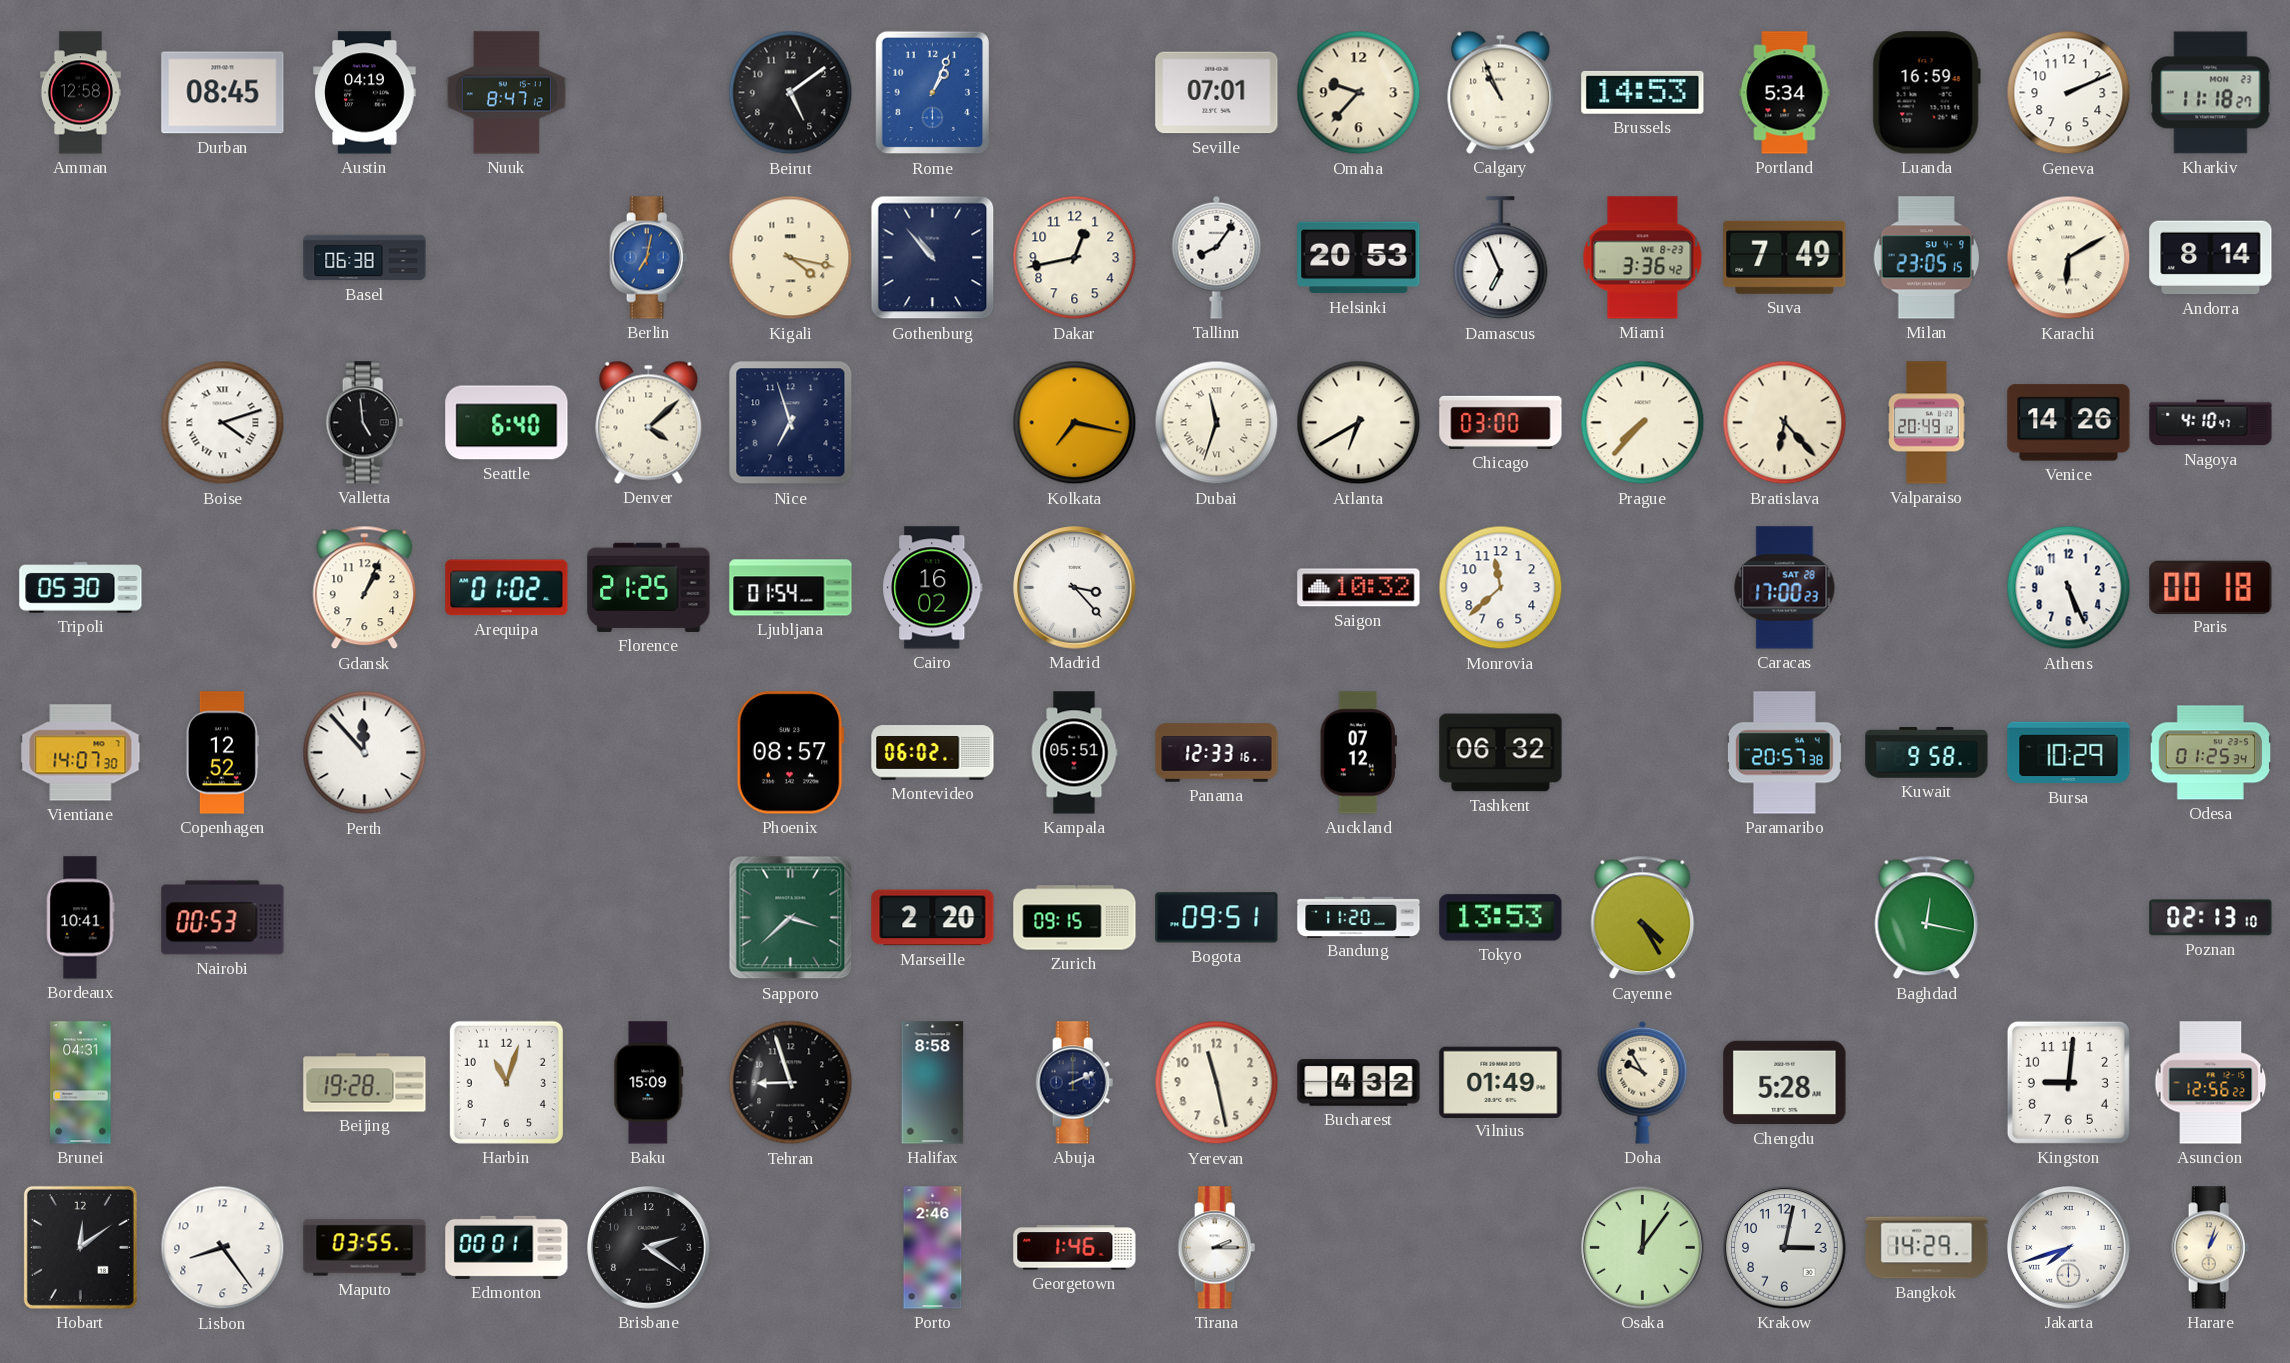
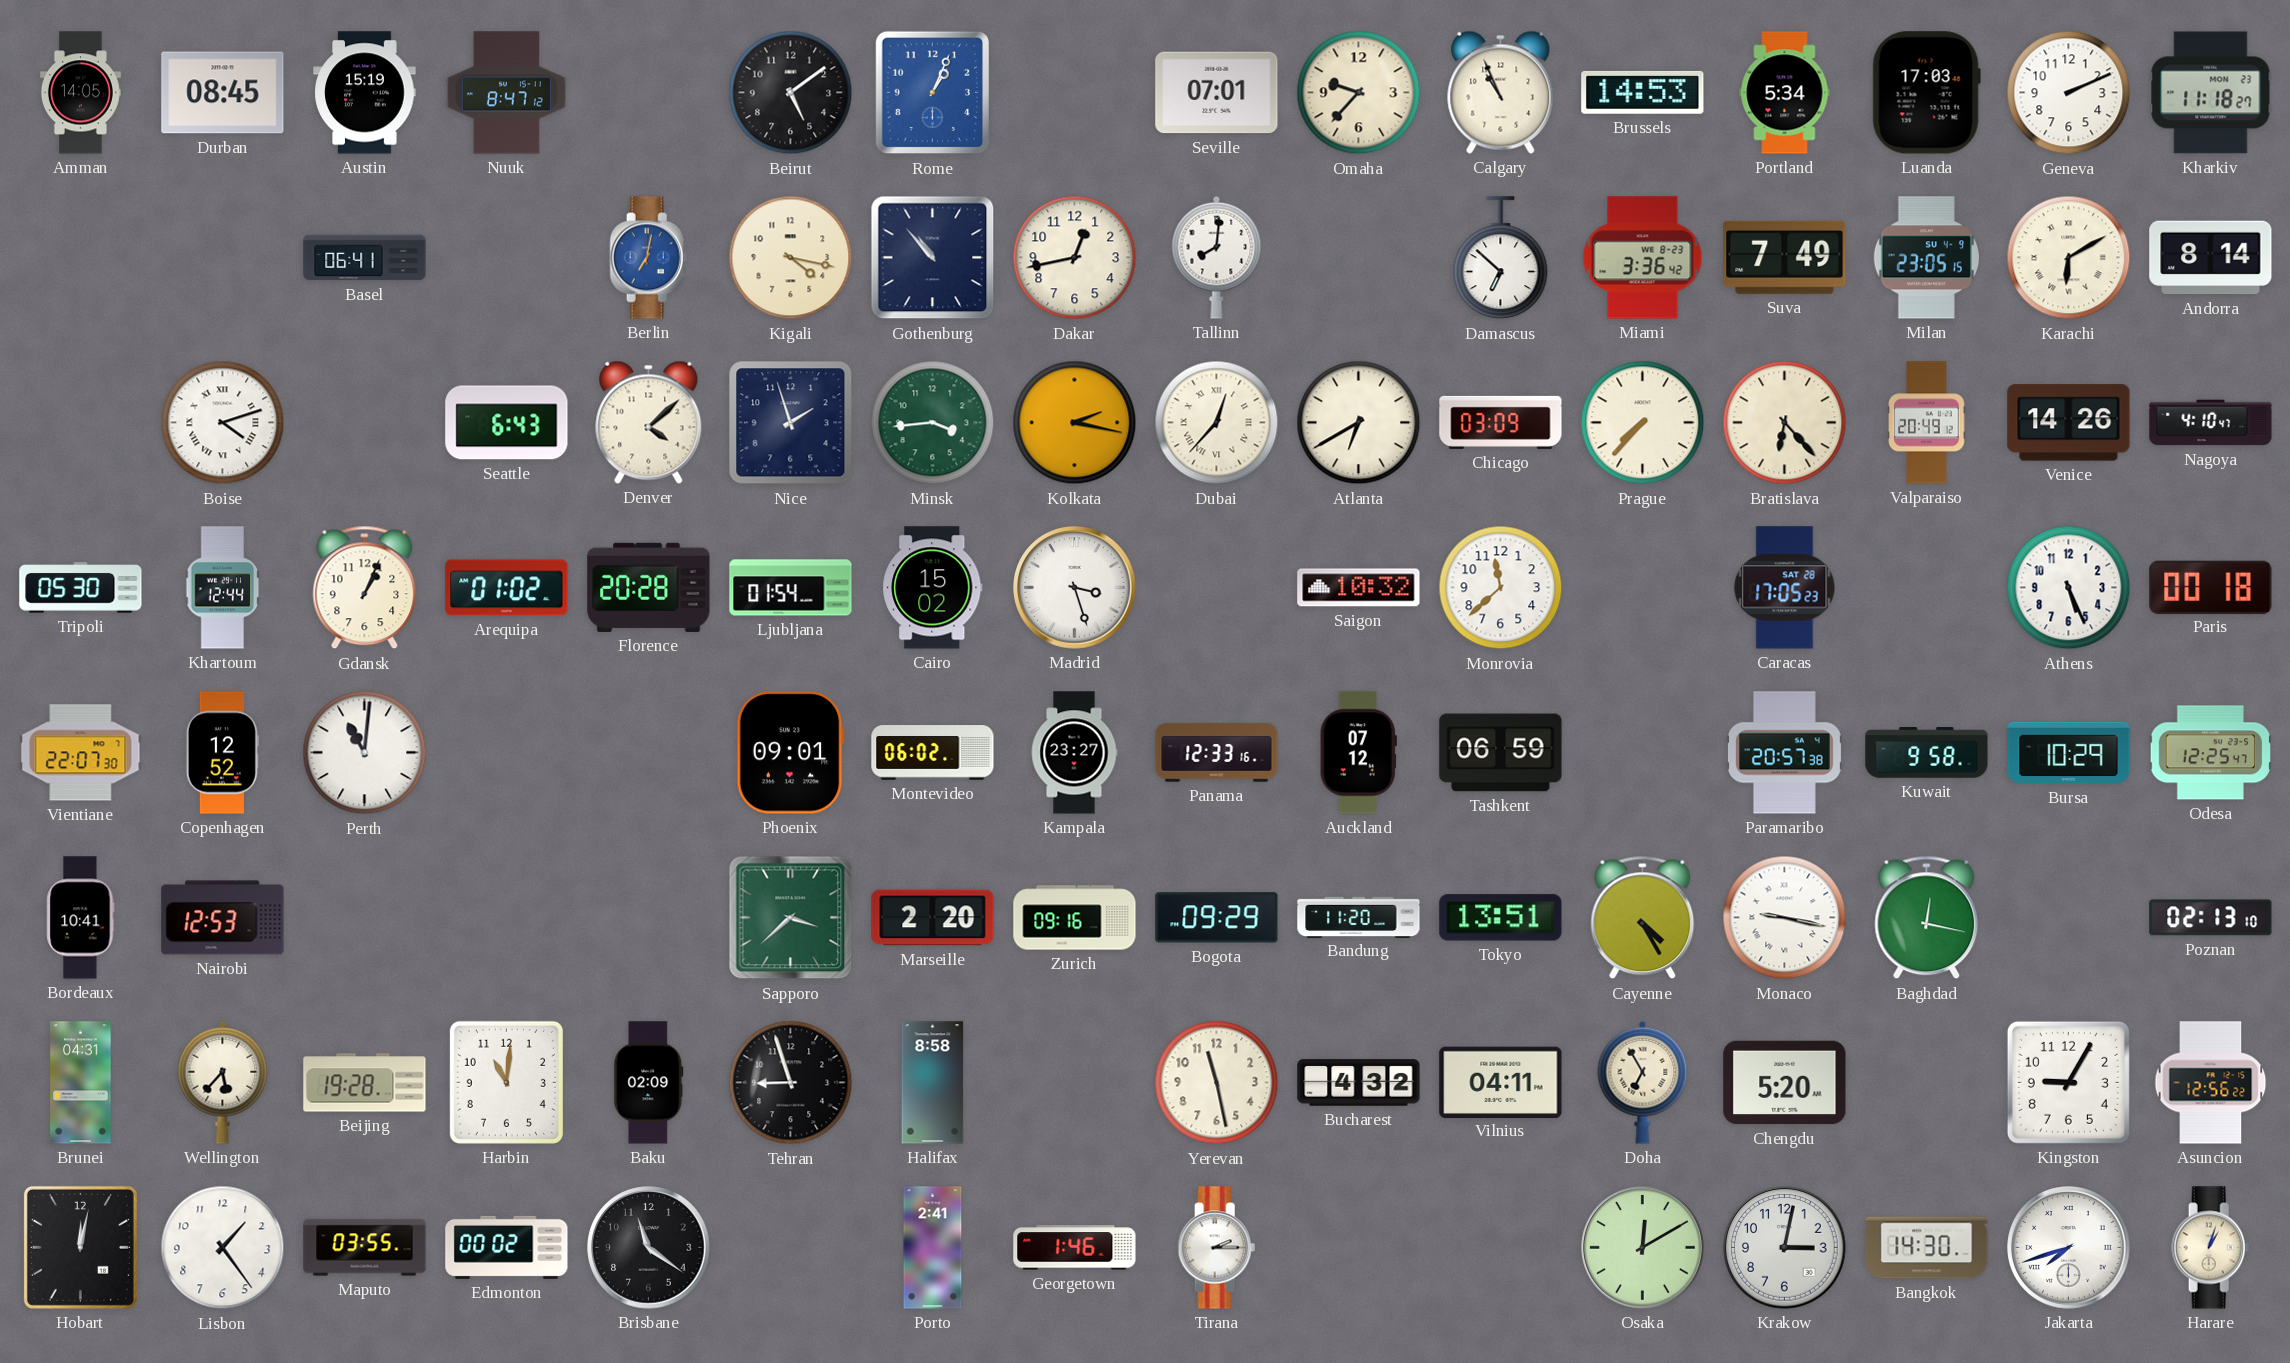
Amman: 12:58 -> 14:05
Austin: 04:19 -> 15:19
Luanda: 16:59 -> 17:03
Basel: 06:38 -> 06:41
Tallinn: 8:06 -> 8:01
Helsinki: 20:53 -> none
Damascus: 6:56 -> 6:52
Valletta: 4:59 -> none
Seattle: 6:40 -> 6:43
Nice: 6:57 -> 1:57
Minsk: none -> 3:44
Kolkata: 7:17 -> 2:17
Dubai: 11:33 -> 12:37
Chicago: 03:00 -> 03:09
Khartoum: none -> 12:44
Florence: 21:25 -> 20:28
Cairo: 16:02 -> 15:02
Madrid: 3:23 -> 3:27
Caracas: 17:00 -> 17:05
Vientiane: 14:07 -> 22:07
Perth: 11:53 -> 11:01
Phoenix: 08:57 -> 09:01
Kampala: 05:51 -> 23:27
Tashkent: 06:32 -> 06:59
Odesa: 01:25 -> 12:25
Nairobi: 00:53 -> 12:53
Zurich: 09:15 -> 09:16
Bogota: 09:51 -> 09:29
Tokyo: 13:53 -> 13:51
Monaco: none -> 9:17
Wellington: none -> 5:37
Harbin: 11:03 -> 11:01
Baku: 15:09 -> 02:09
Abuja: 2:11 -> none
Vilnius: 01:49 -> 04:11
Doha: 9:55 -> 6:55
Chengdu: 5:28 -> 5:20
Kingston: 9:01 -> 9:05
Hobart: 12:09 -> 12:02
Lisbon: 8:24 -> 1:24
Edmonton: 00:01 -> 00:02
Brisbane: 2:21 -> 11:21
Porto: 2:46 -> 2:41
Osaka: 12:06 -> 12:10
Bangkok: 14:29 -> 14:30
